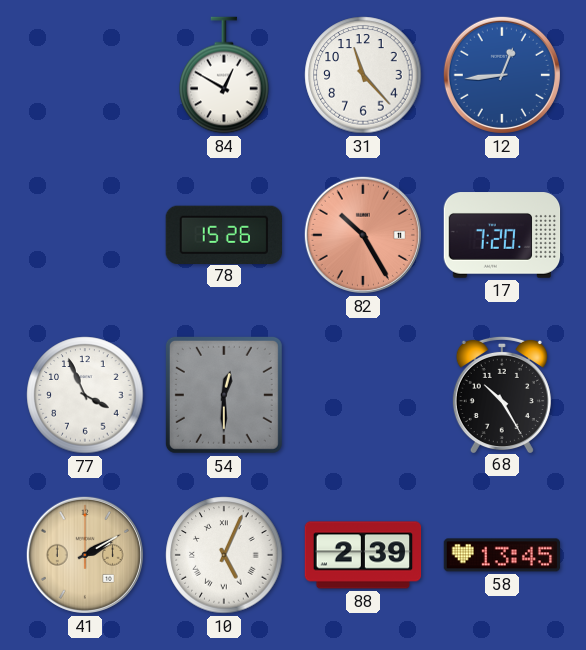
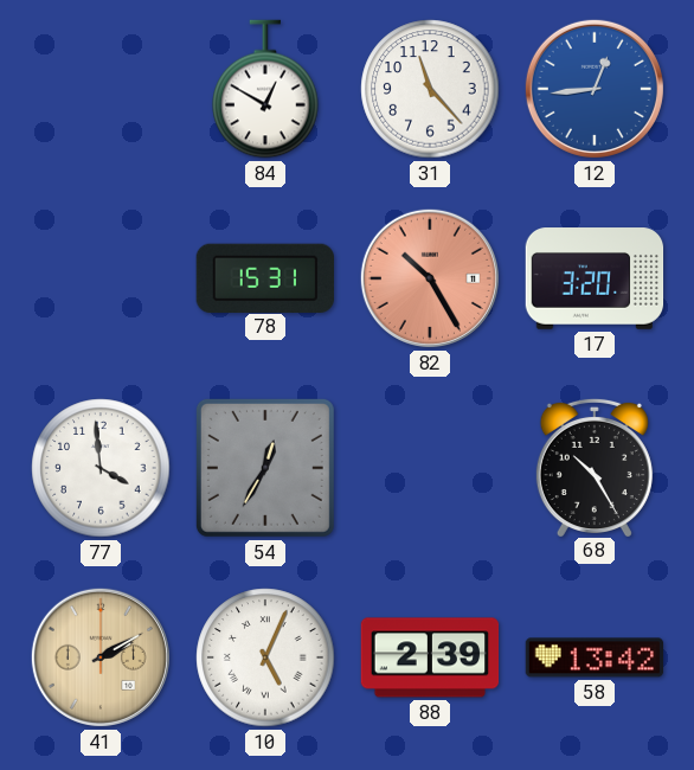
78: 15:26 -> 15:31
17: 7:20 -> 3:20
77: 3:56 -> 3:59
54: 12:30 -> 12:35
58: 13:45 -> 13:42
